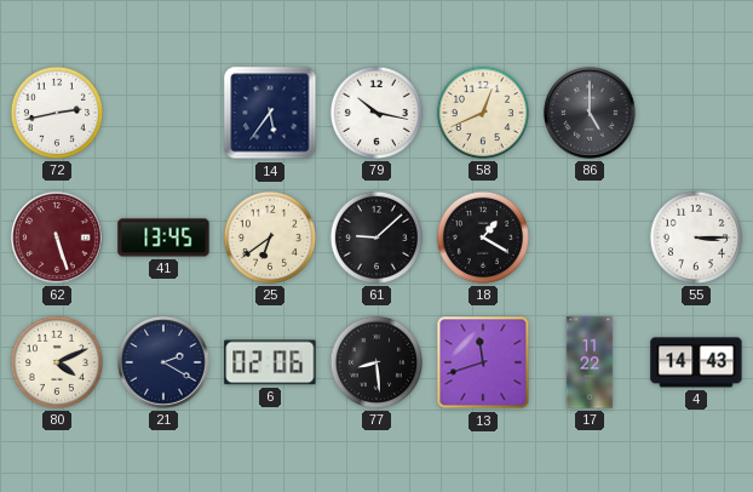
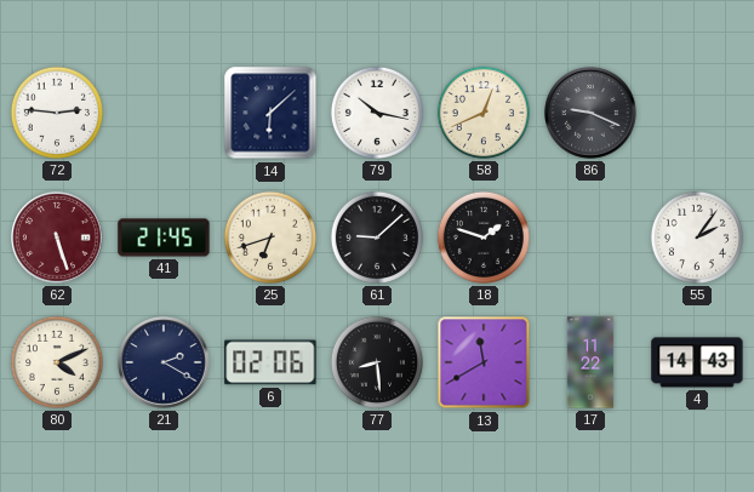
72: 2:43 -> 2:46
14: 5:36 -> 6:08
86: 5:00 -> 9:19
41: 13:45 -> 21:45
25: 6:39 -> 6:42
18: 1:20 -> 1:48
55: 3:15 -> 2:06
13: 11:42 -> 11:40
